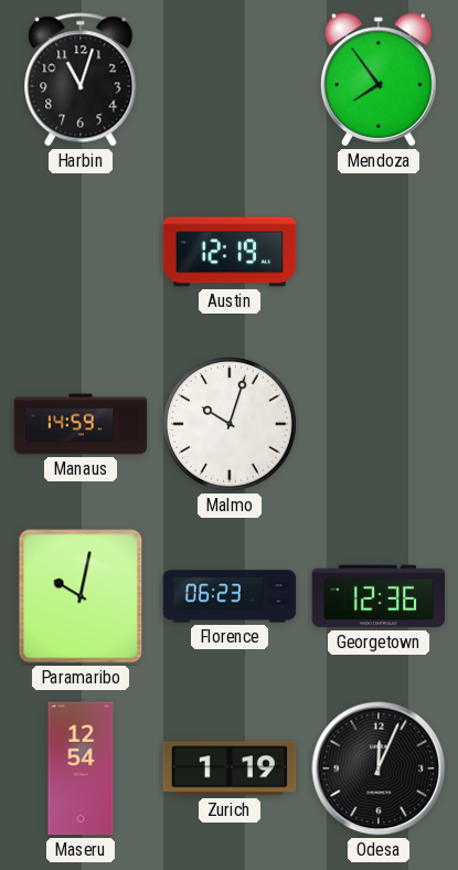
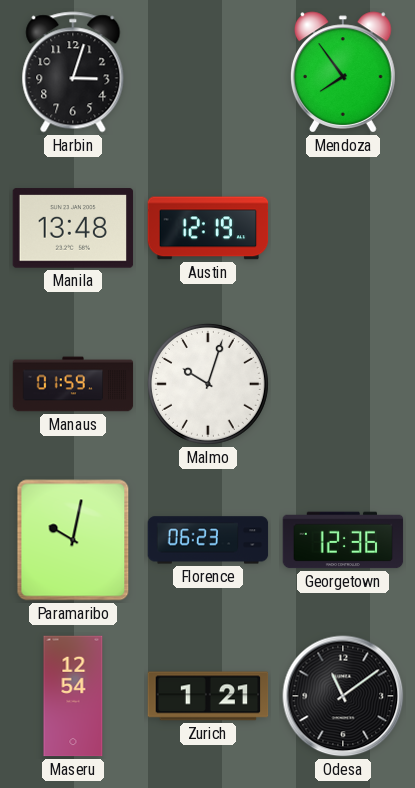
Harbin: 11:03 -> 3:03
Manila: none -> 13:48
Manaus: 14:59 -> 01:59
Zurich: 1:19 -> 1:21
Odesa: 12:04 -> 11:09
